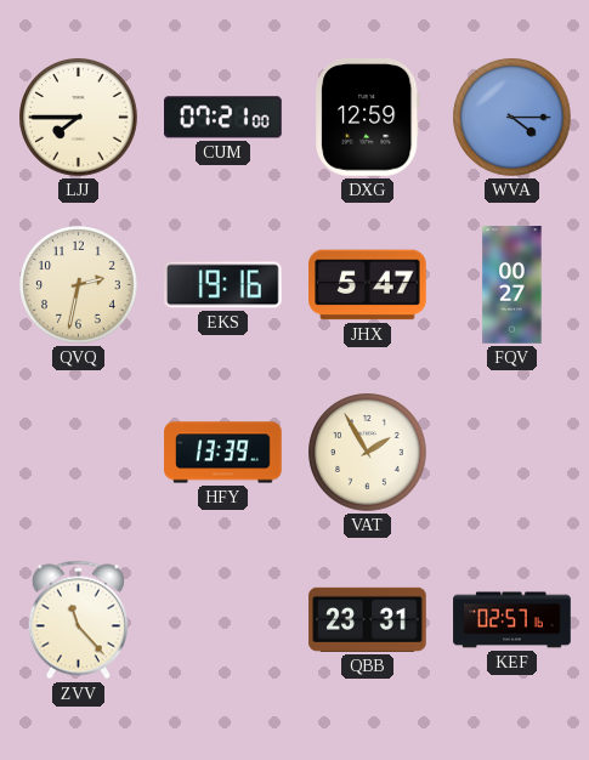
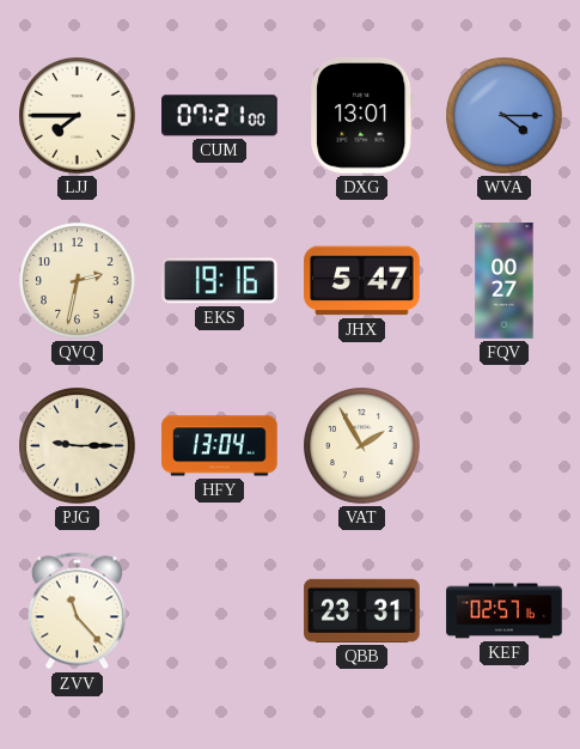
DXG: 12:59 -> 13:01
PJG: none -> 9:15
HFY: 13:39 -> 13:04
